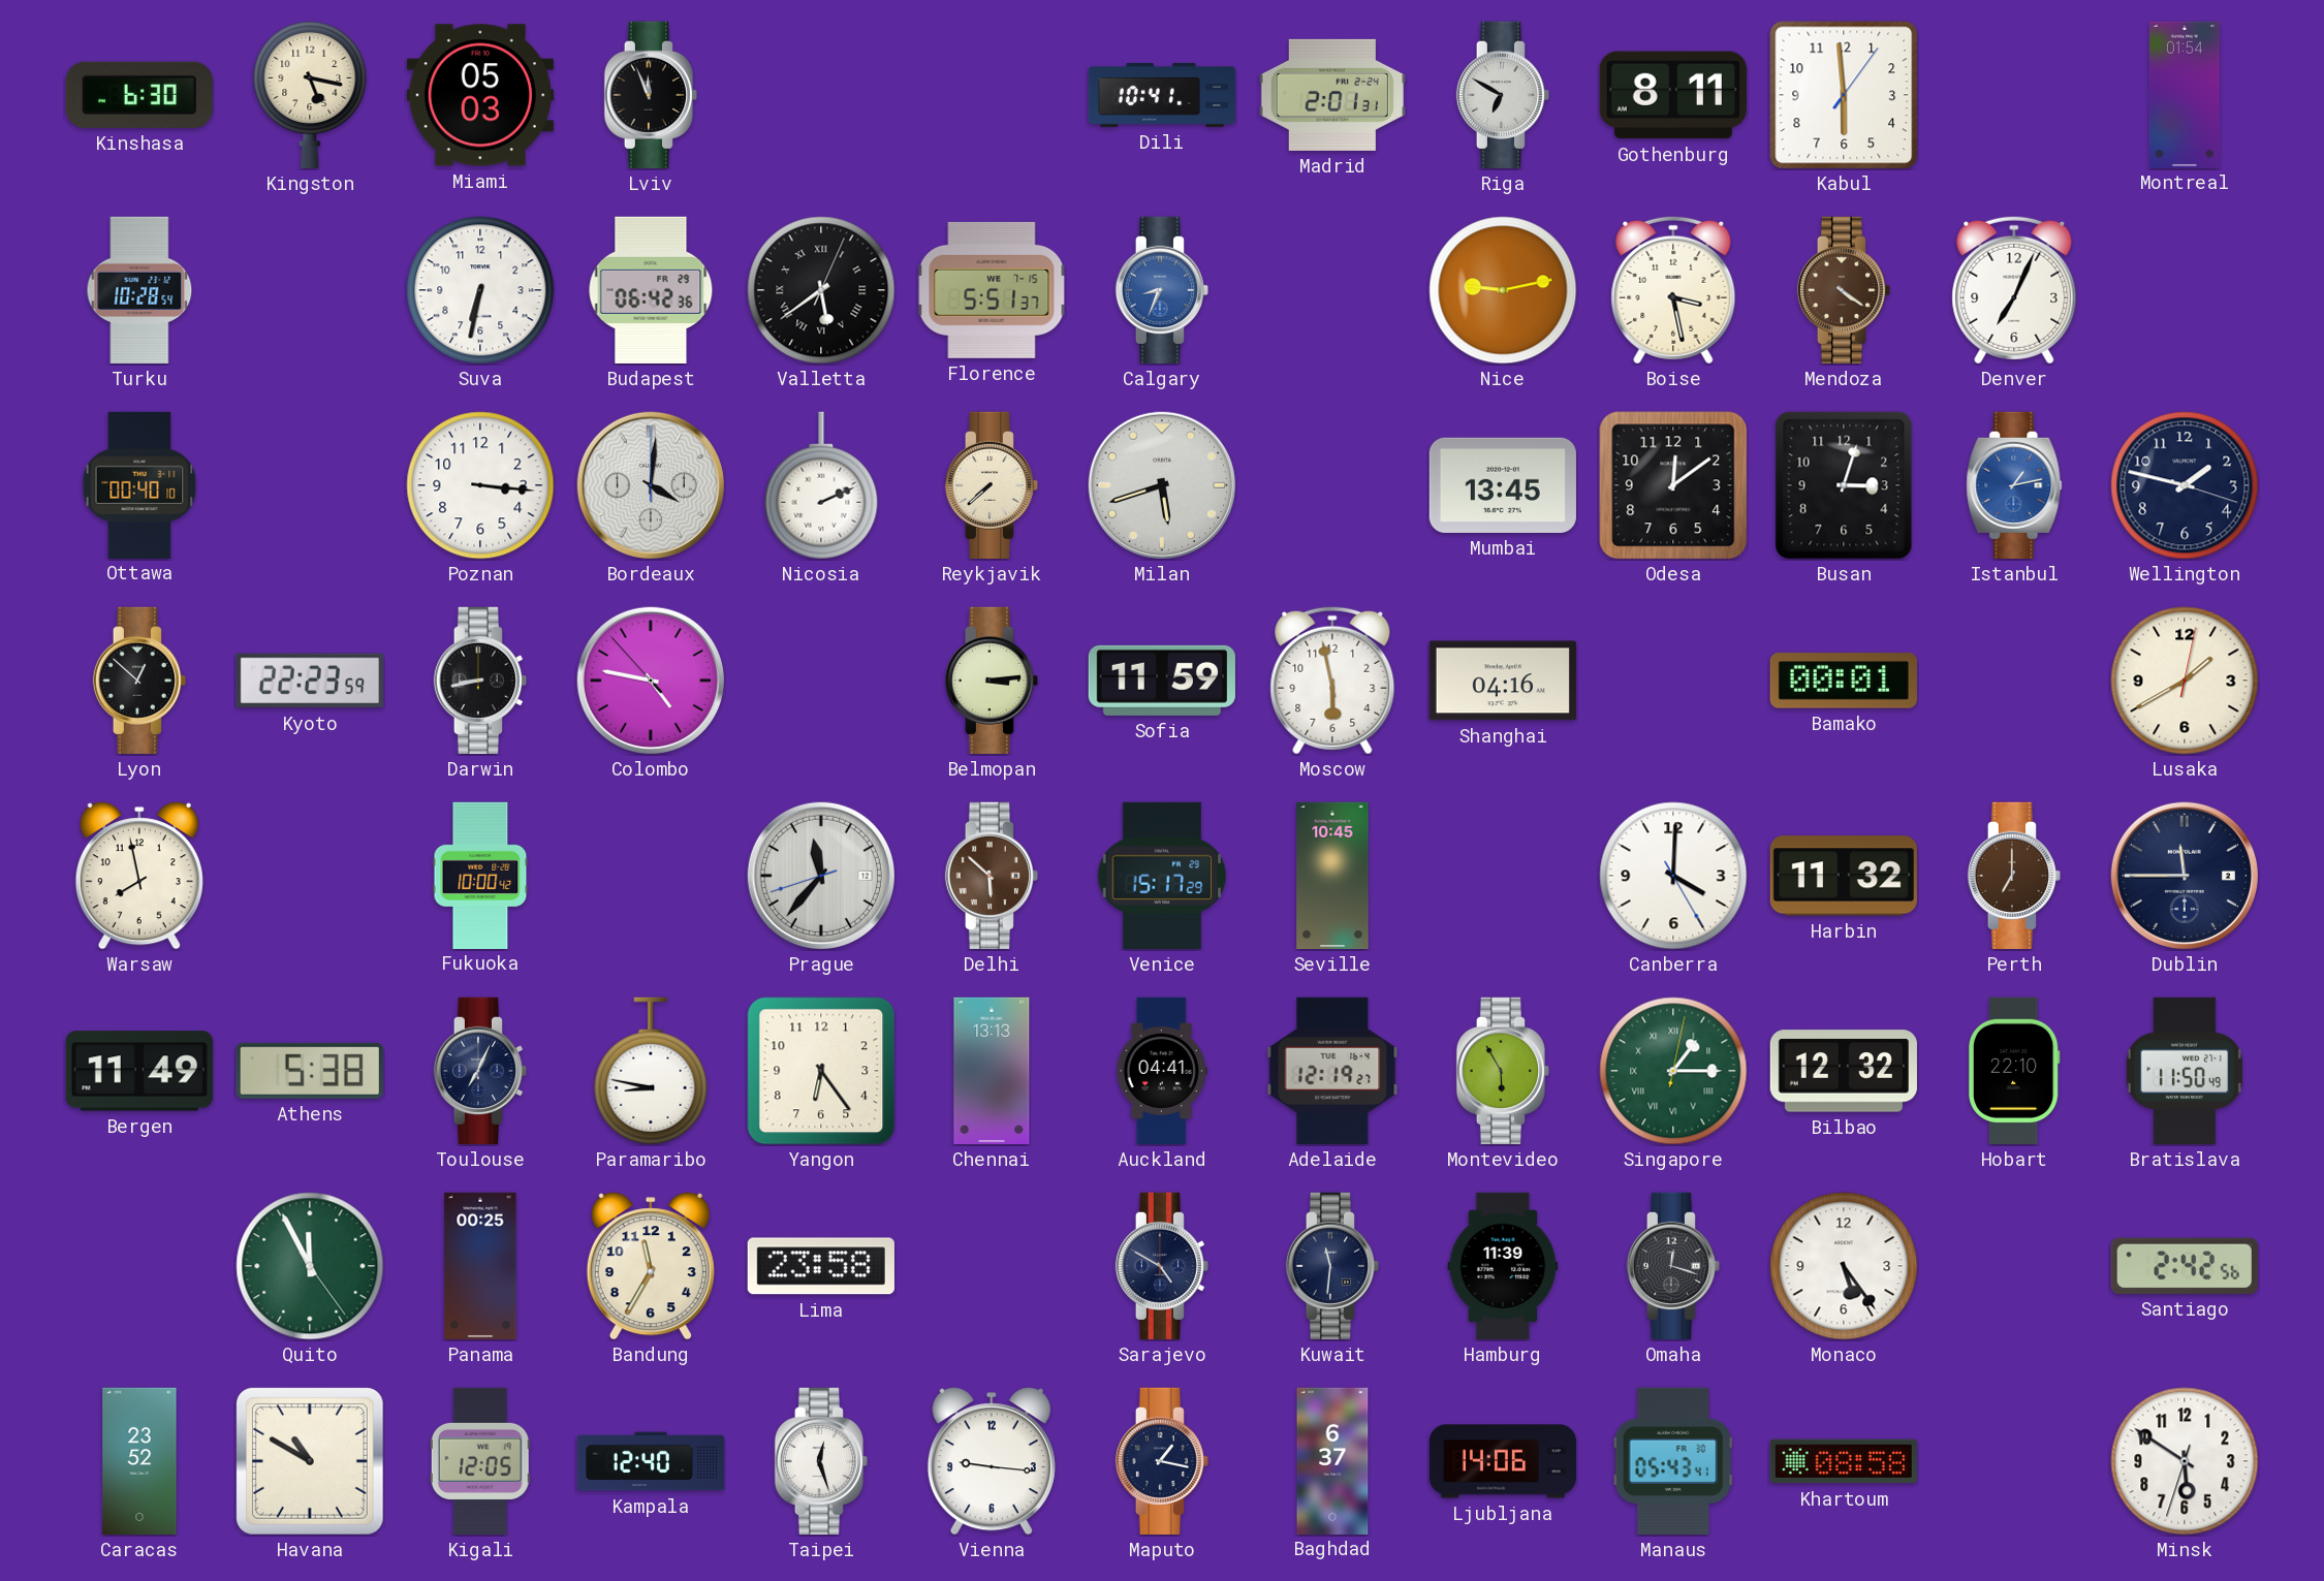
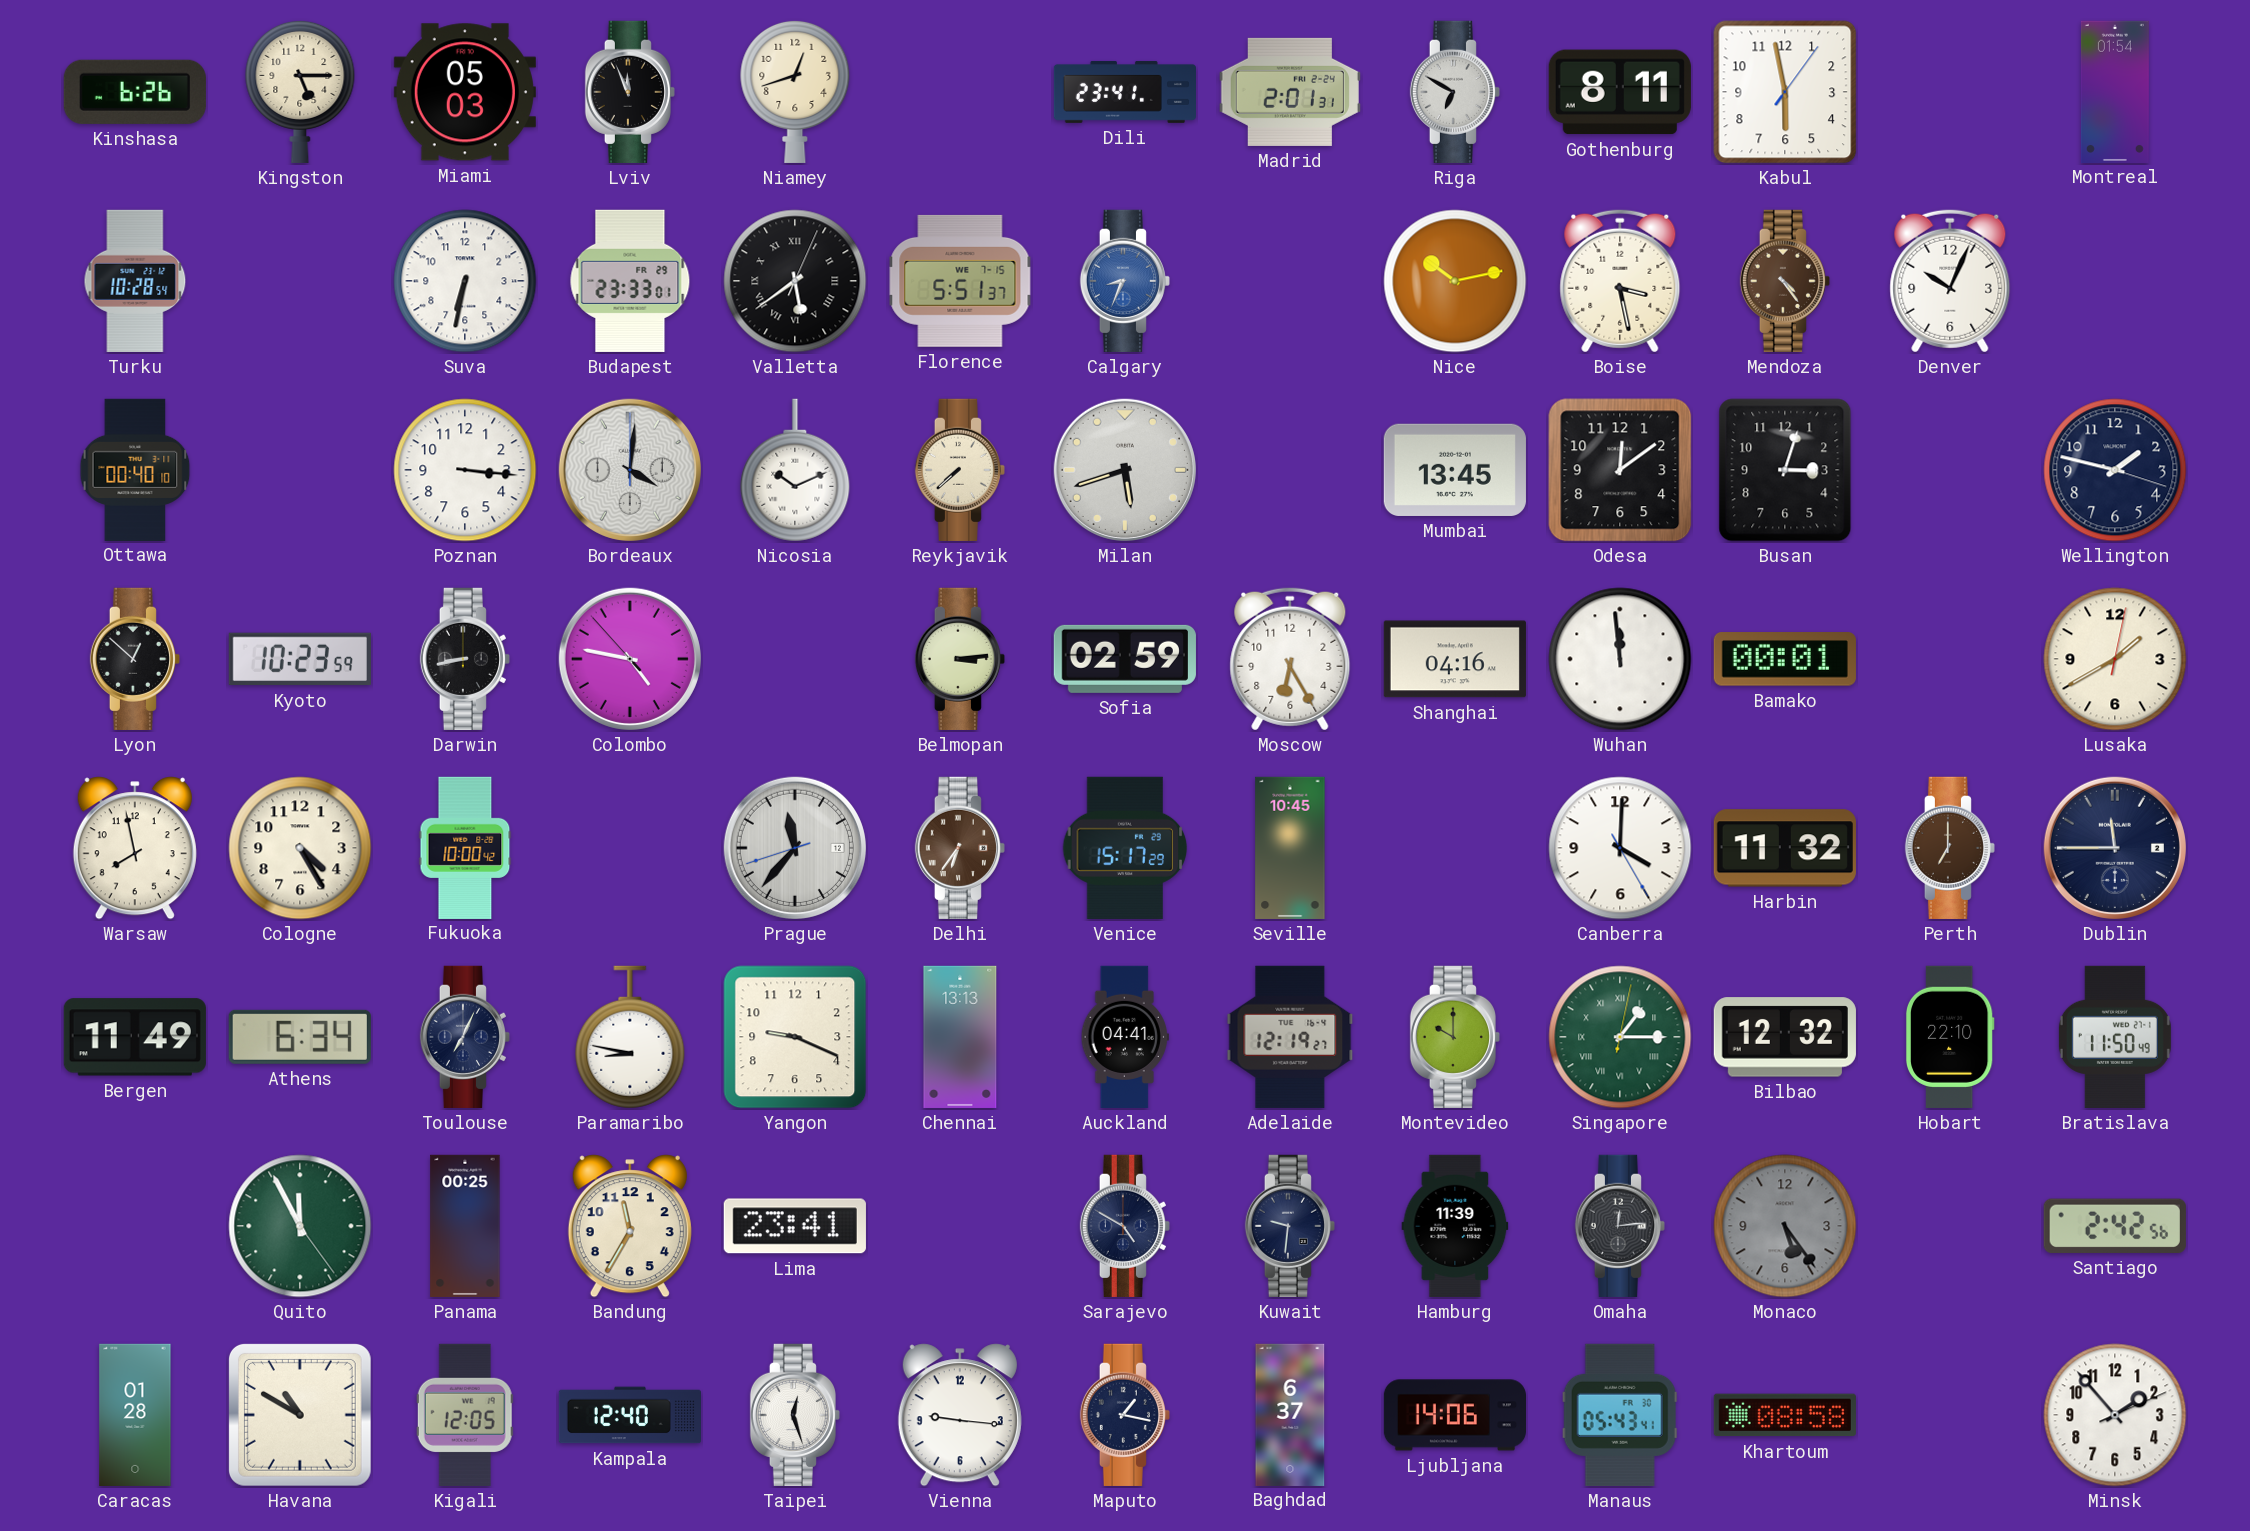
Kinshasa: 6:30 -> 6:26
Kingston: 5:17 -> 5:15
Niamey: none -> 12:42
Dili: 10:41 -> 23:41
Kabul: 5:59 -> 5:58
Budapest: 06:42 -> 23:33
Nice: 9:13 -> 10:13
Mendoza: 4:21 -> 4:24
Denver: 7:04 -> 10:04
Nicosia: 2:11 -> 10:11
Istanbul: 1:13 -> none
Kyoto: 22:23 -> 10:23
Sofia: 11:59 -> 02:59
Moscow: 5:58 -> 6:25
Wuhan: none -> 11:59
Cologne: none -> 4:25
Delhi: 5:52 -> 6:36
Athens: 5:38 -> 6:34
Yangon: 6:24 -> 9:19
Montevideo: 5:55 -> 10:00
Lima: 23:58 -> 23:41
Kuwait: 11:31 -> 9:31
Omaha: 12:18 -> 12:14
Monaco dial: white -> grey
Caracas: 23:52 -> 01:28
Minsk: 5:50 -> 1:53
